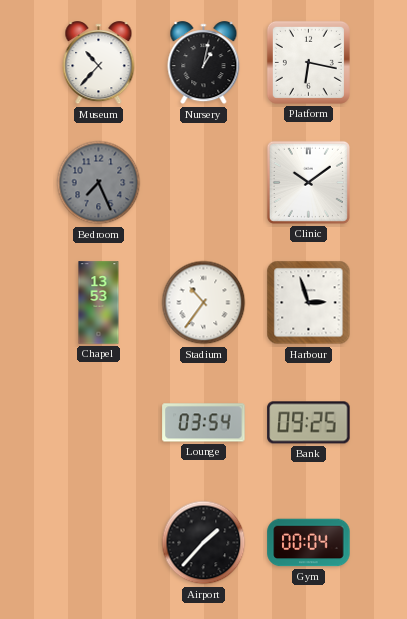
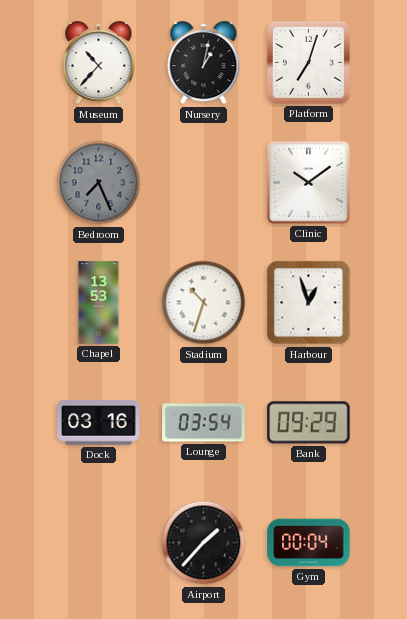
Platform: 6:17 -> 7:03
Stadium: 10:36 -> 10:33
Harbour: 2:57 -> 12:57
Dock: none -> 03:16
Bank: 09:25 -> 09:29
